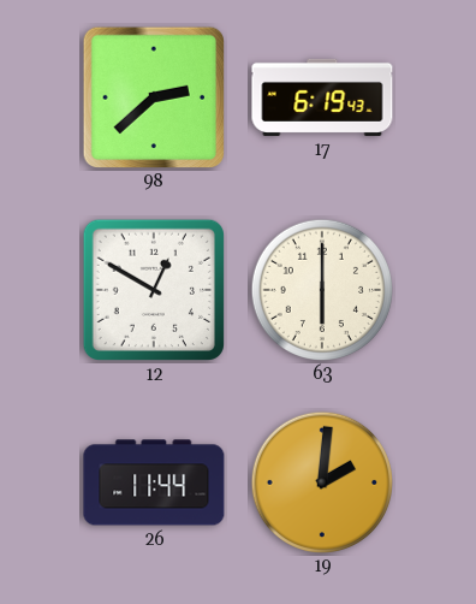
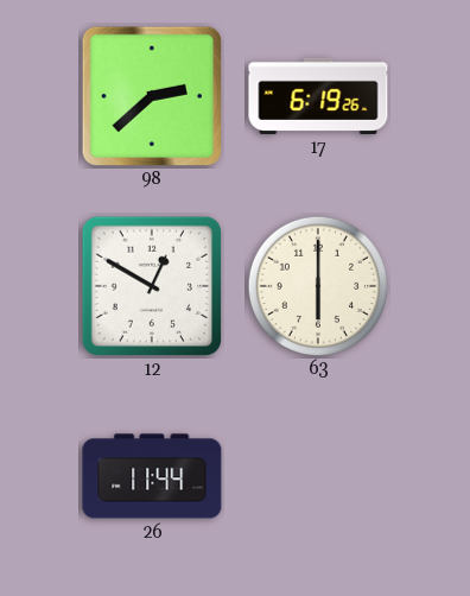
17: 6:19:43 -> 6:19:26
19: 2:01 -> none
